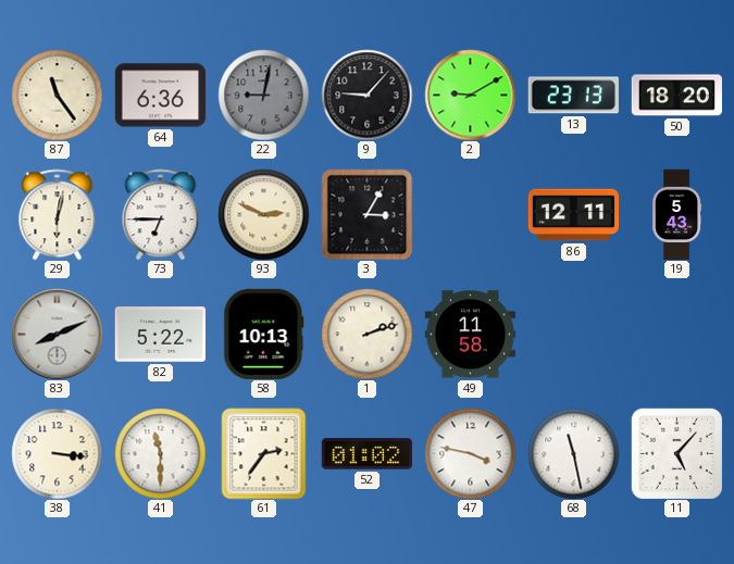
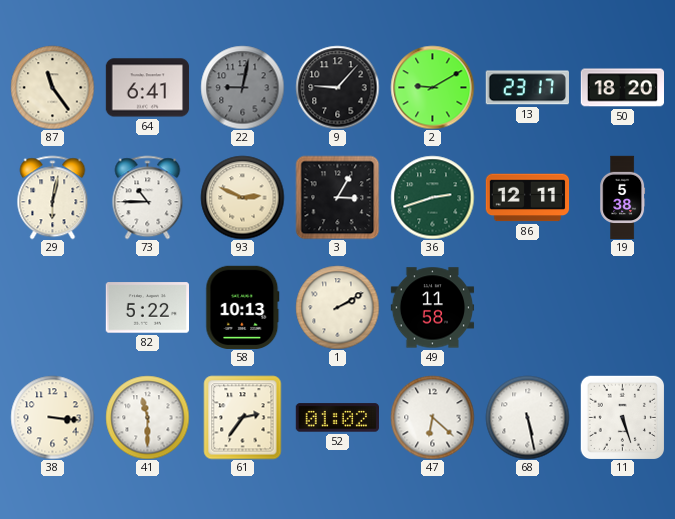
64: 6:36 -> 6:41
13: 23:13 -> 23:17
73: 6:45 -> 10:45
36: none -> 2:42
19: 5:43 -> 5:38
83: 8:11 -> none
1: 2:12 -> 2:10
47: 3:47 -> 6:22
68: 11:28 -> 5:28
11: 5:07 -> 5:27
